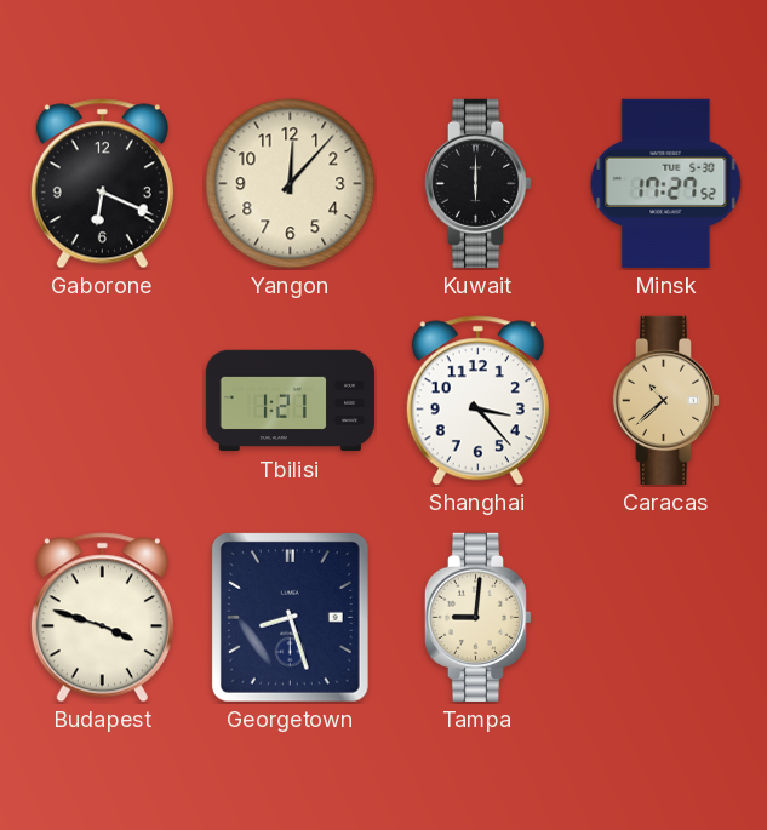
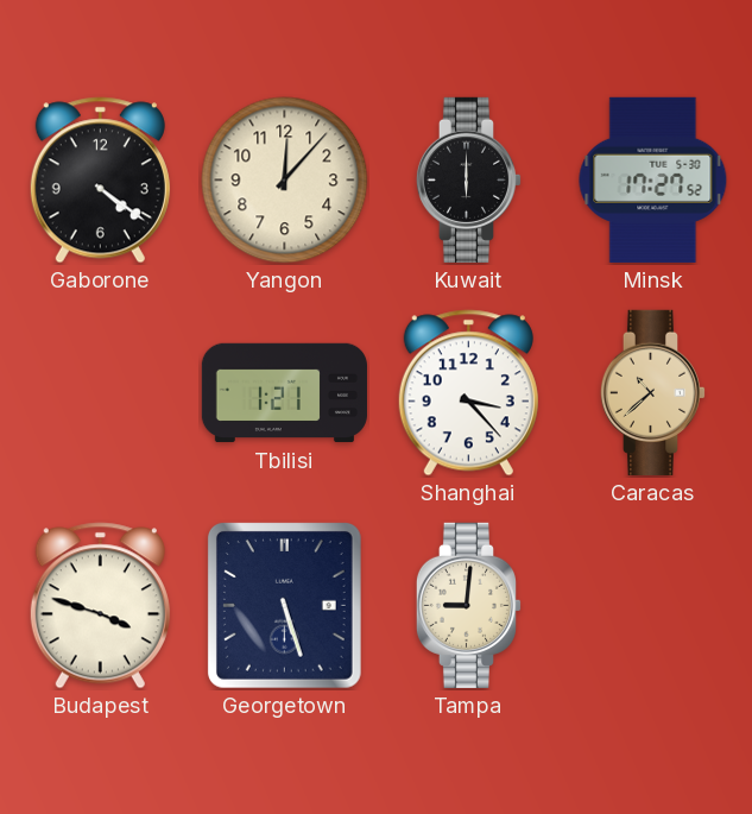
Gaborone: 6:19 -> 4:21
Georgetown: 8:27 -> 5:27
